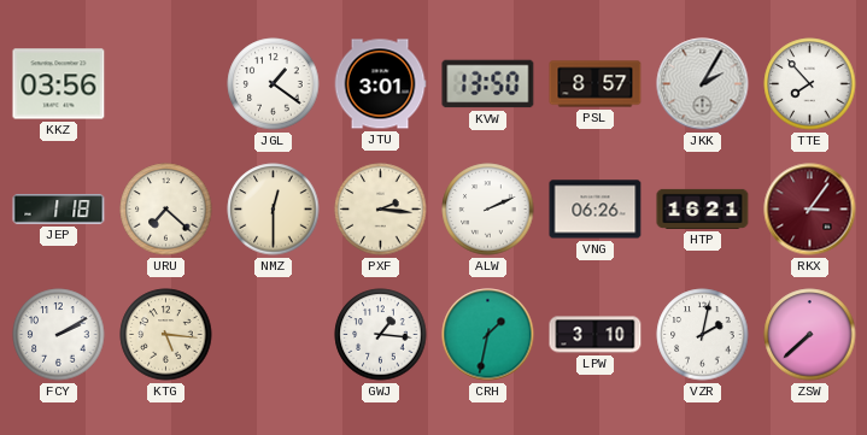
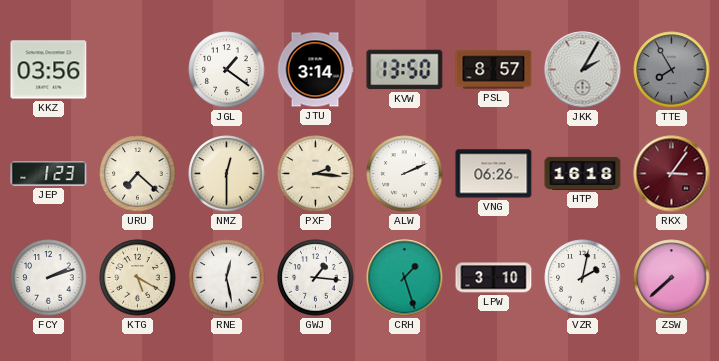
JTU: 3:01 -> 3:14
TTE: 7:53 -> 7:55
TTE dial: white -> grey
JEP: 1:18 -> 1:23
HTP: 16:21 -> 16:18
FCY: 2:10 -> 2:12
KTG: 5:16 -> 5:20
RNE: none -> 12:28
CRH: 1:32 -> 1:27
